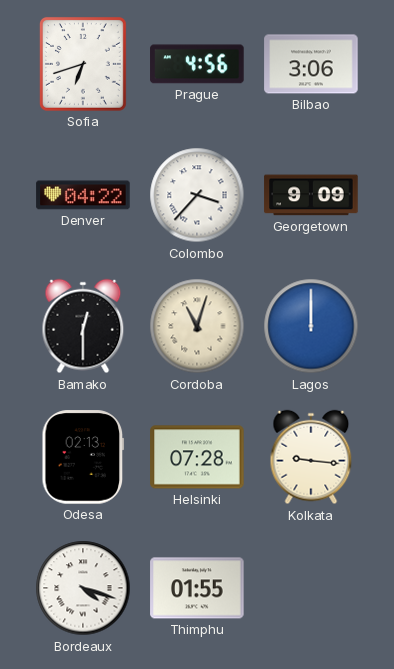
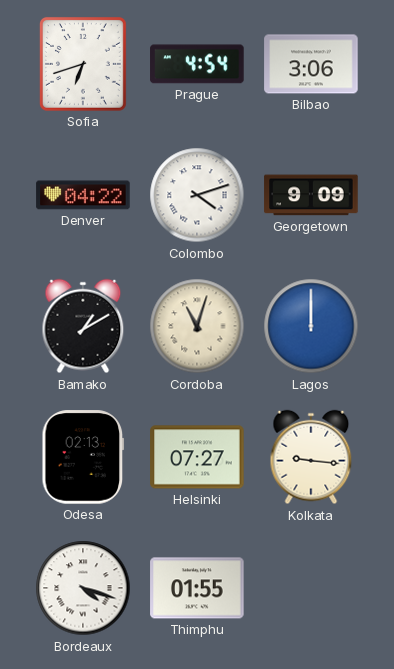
Prague: 4:56 -> 4:54
Colombo: 3:37 -> 4:12
Bamako: 12:30 -> 1:10
Helsinki: 07:28 -> 07:27
